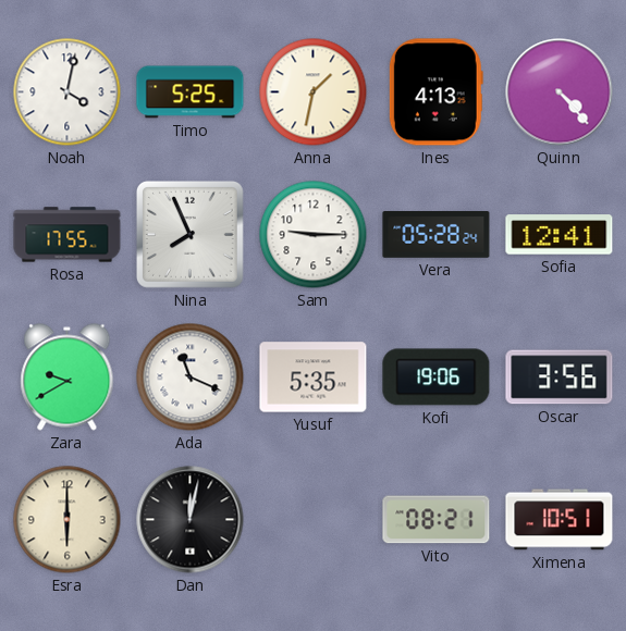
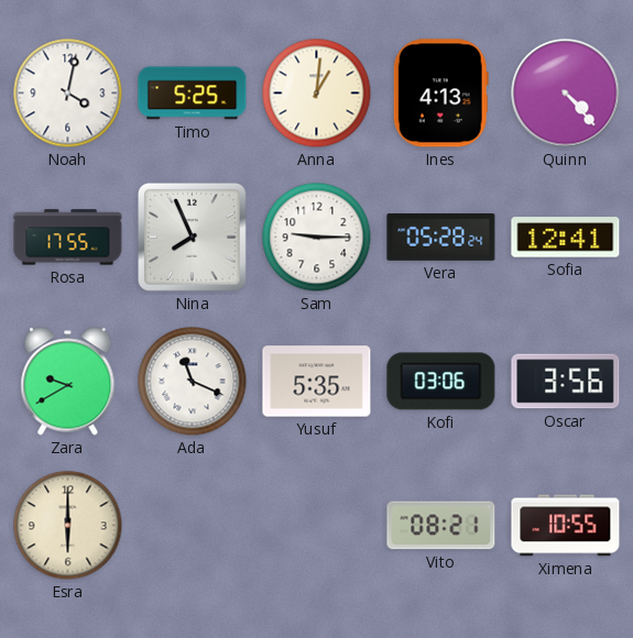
Anna: 1:32 -> 1:01
Kofi: 19:06 -> 03:06
Dan: 12:02 -> none
Ximena: 10:51 -> 10:55
